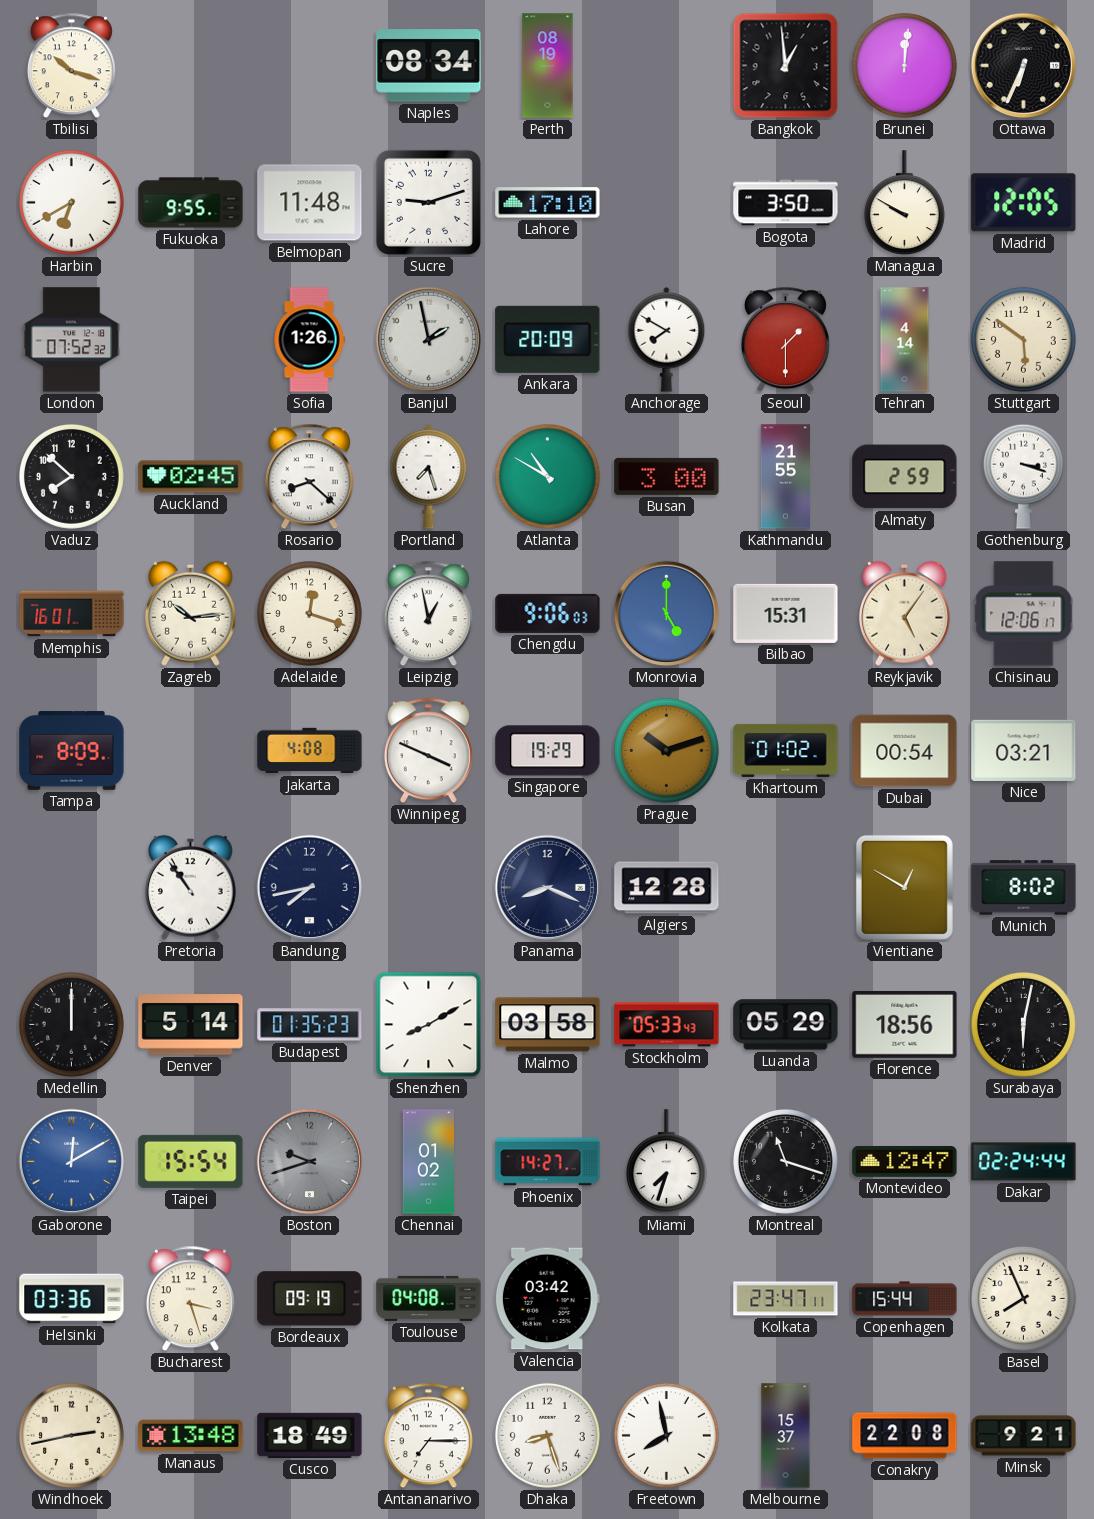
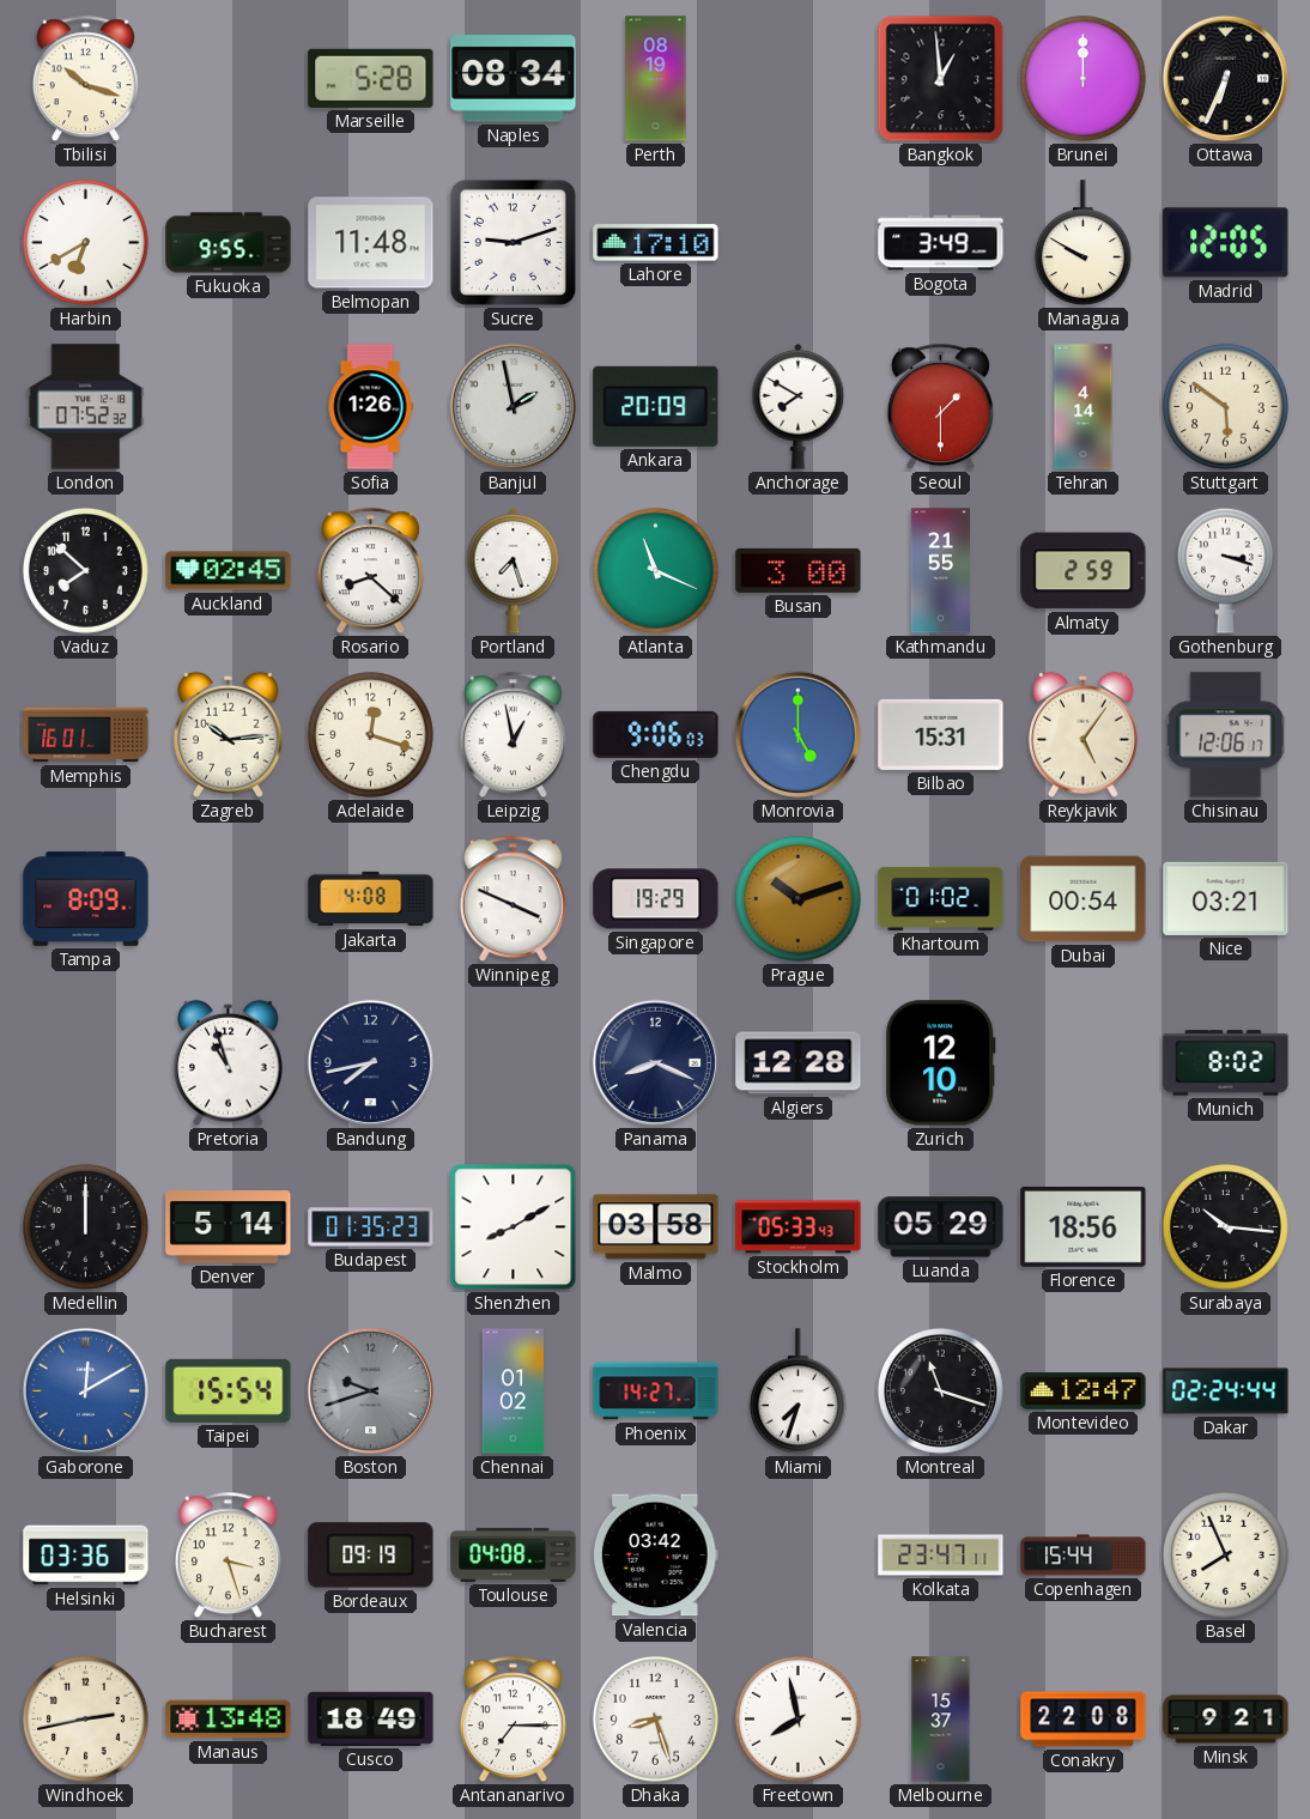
Marseille: none -> 5:28
Brunei: 12:01 -> 12:00
Bogota: 3:50 -> 3:49
Atlanta: 10:50 -> 11:19
Pretoria: 10:54 -> 10:57
Zurich: none -> 12:10
Vientiane: 12:50 -> none
Surabaya: 6:02 -> 10:16
